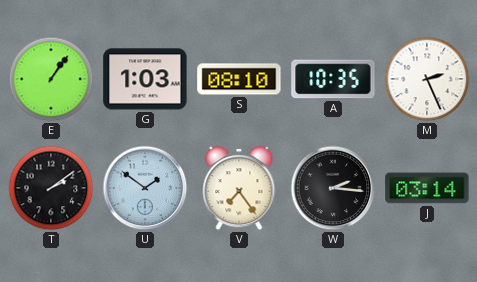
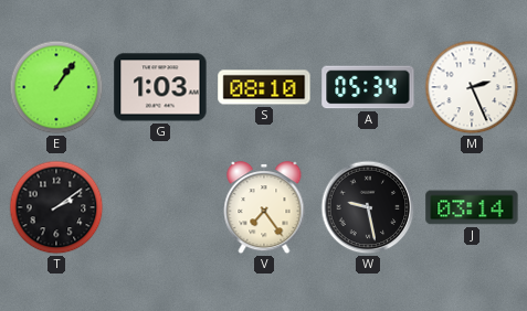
A: 10:35 -> 05:34
U: 1:51 -> none
W: 2:16 -> 9:28
